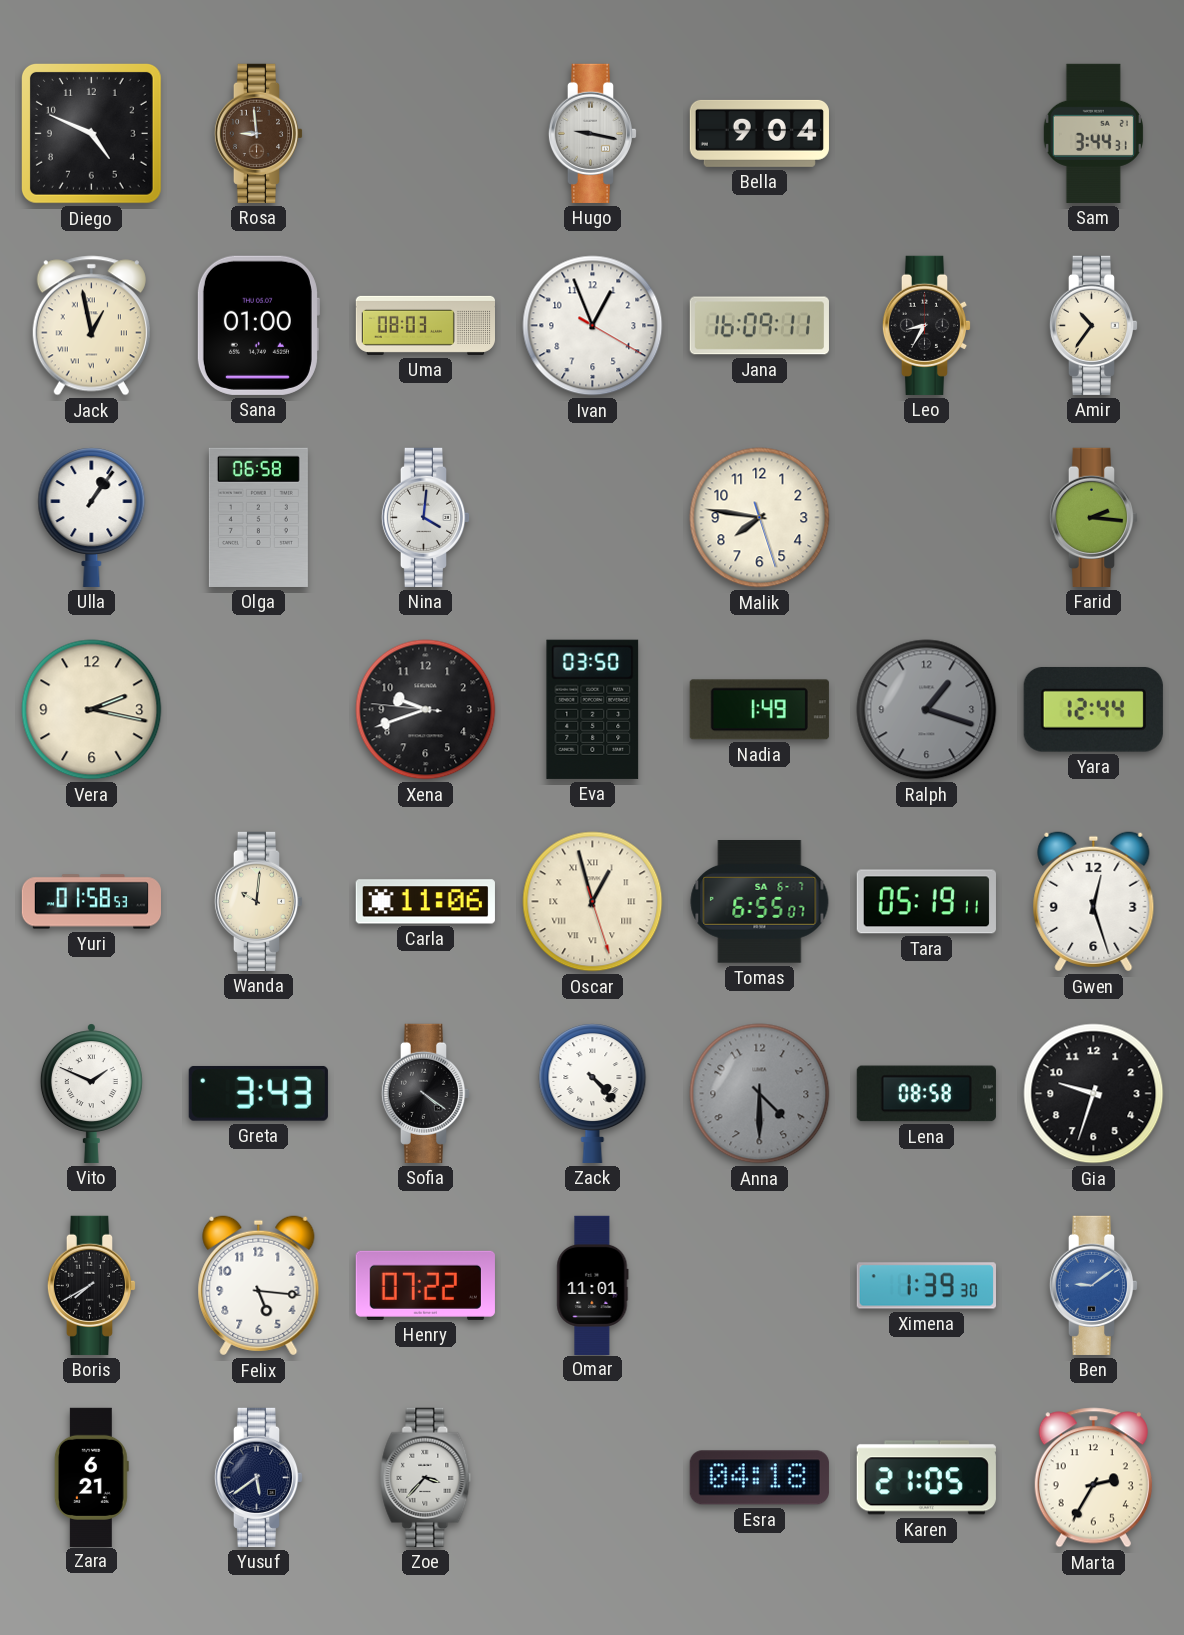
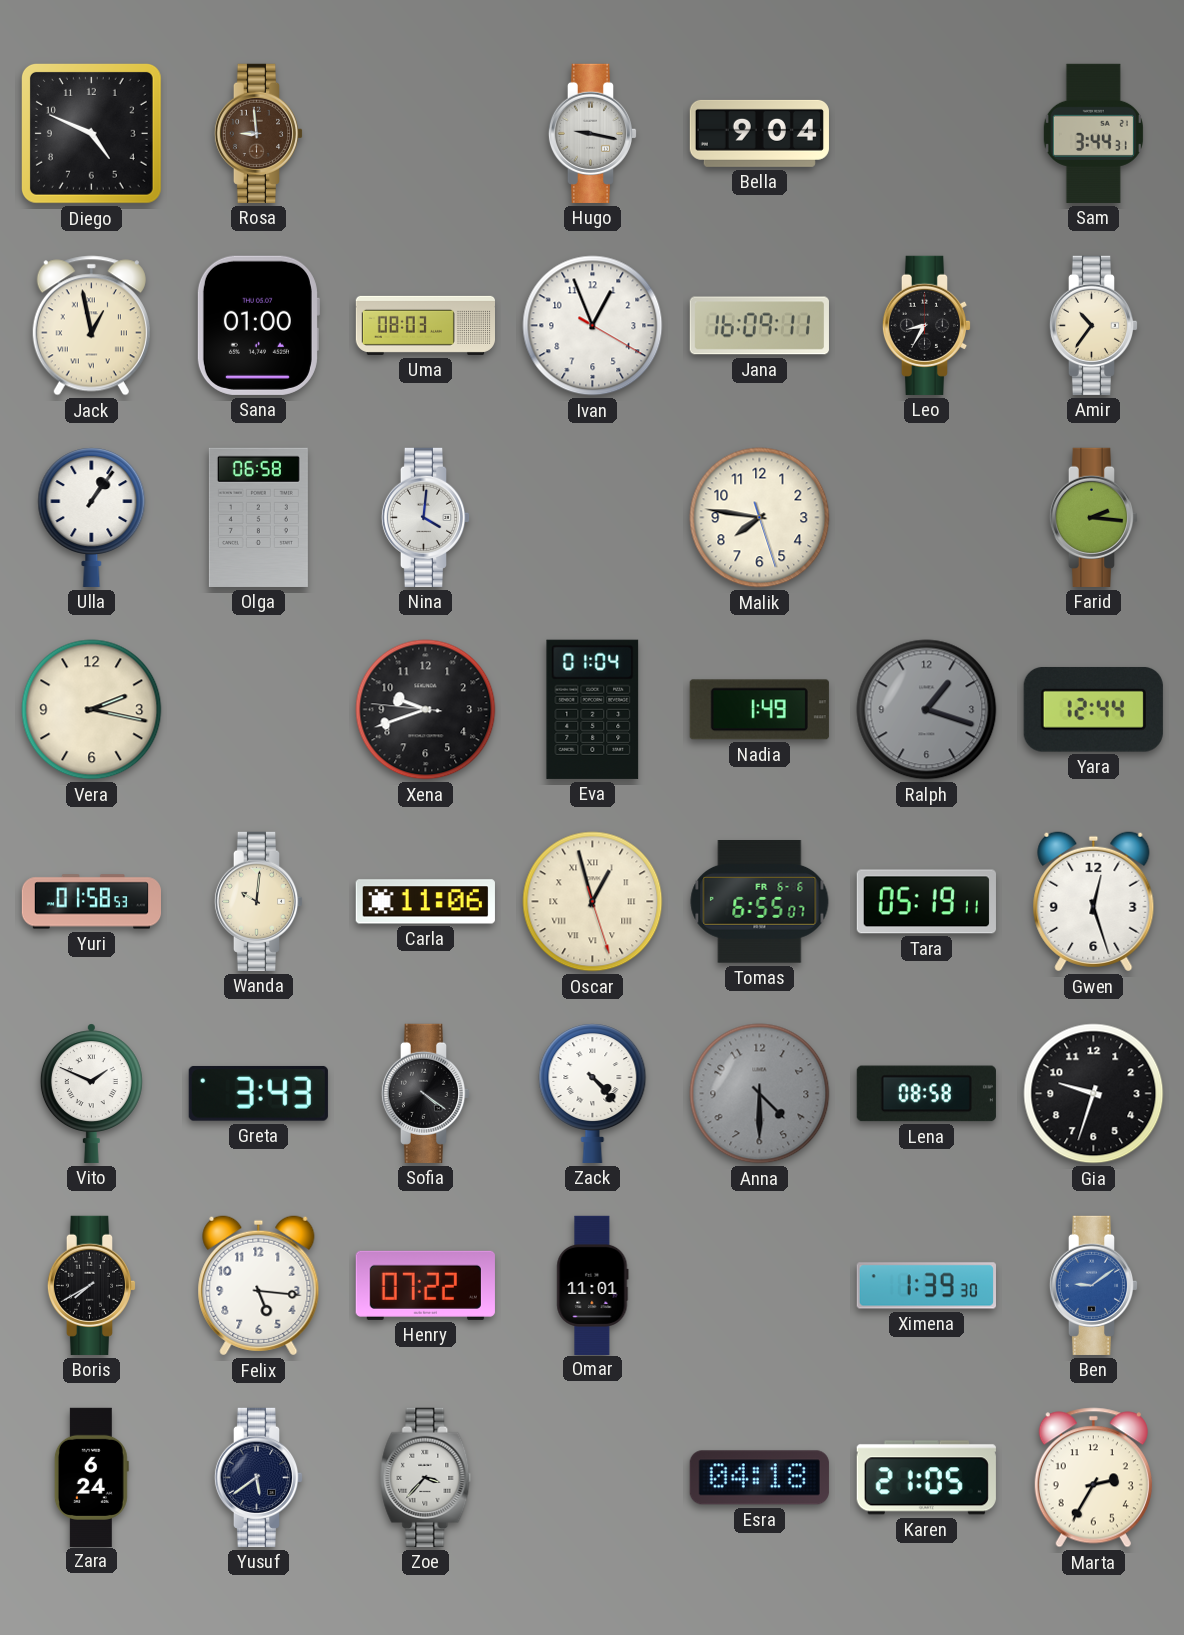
Eva: 03:50 -> 01:04
Tomas date: SA 6-7 -> FR 6-6
Zara: 6:21 -> 6:24
